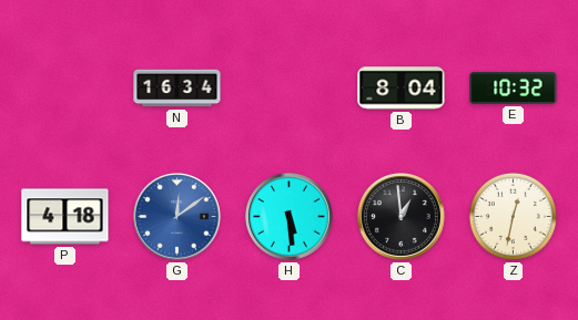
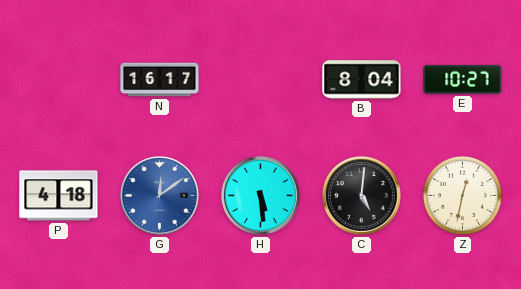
N: 16:34 -> 16:17
E: 10:32 -> 10:27
C: 12:59 -> 5:01
